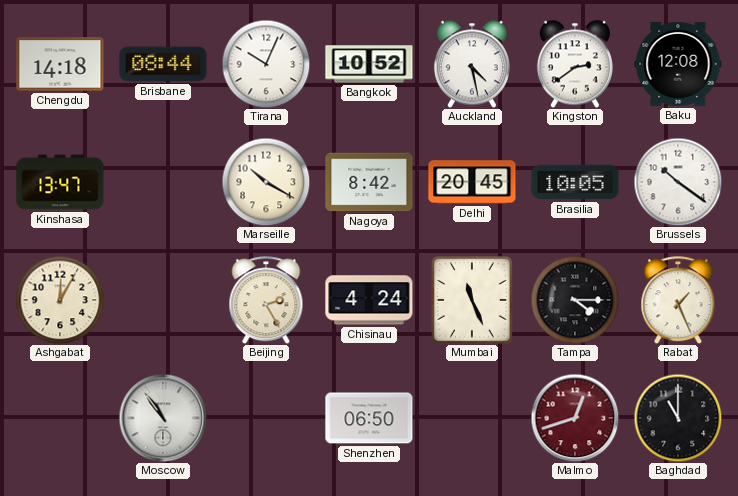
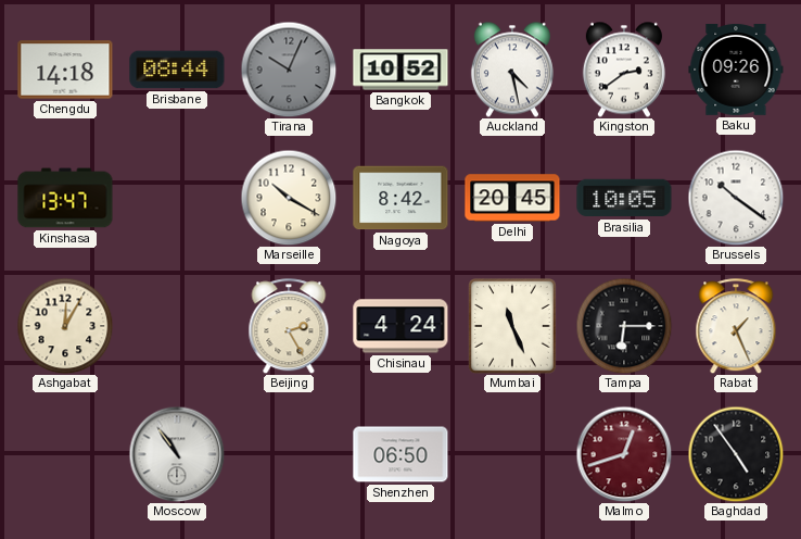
Tirana dial: white -> grey
Baku: 12:08 -> 09:26
Tampa: 4:15 -> 6:15
Baghdad: 11:00 -> 4:54
